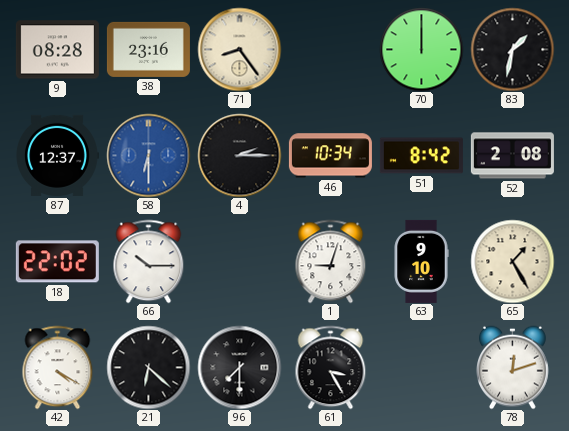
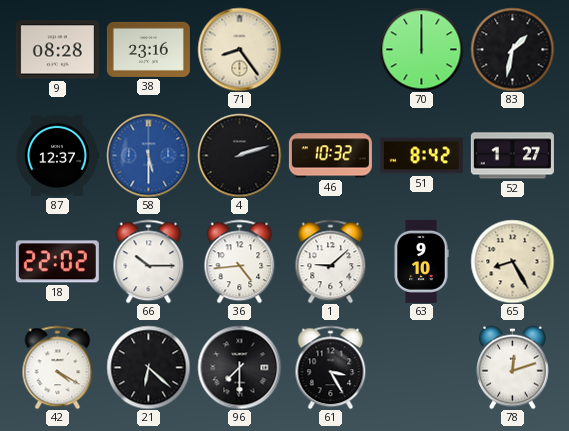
58: 6:30 -> 5:30
4: 2:15 -> 2:12
46: 10:34 -> 10:32
52: 2:08 -> 1:27
36: none -> 4:44
1: 9:03 -> 9:08
65: 1:25 -> 8:25
